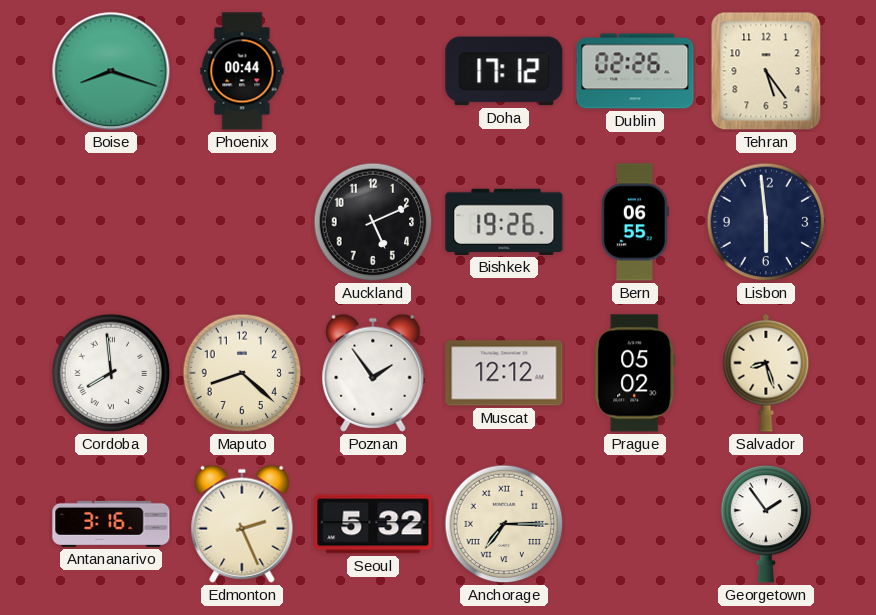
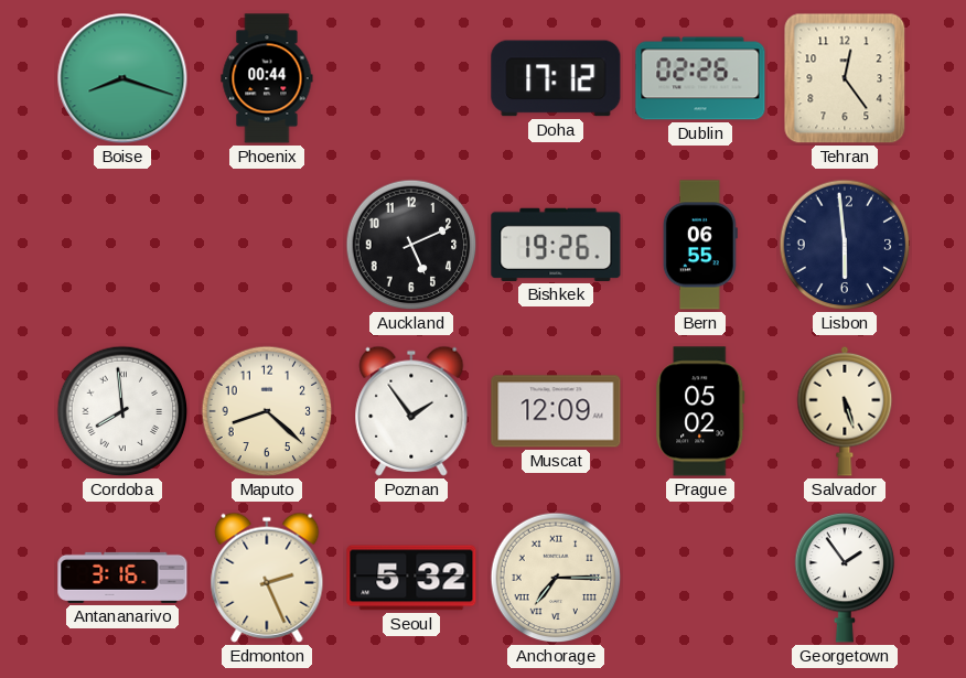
Tehran: 5:24 -> 12:24
Muscat: 12:12 -> 12:09
Salvador: 8:27 -> 5:27
